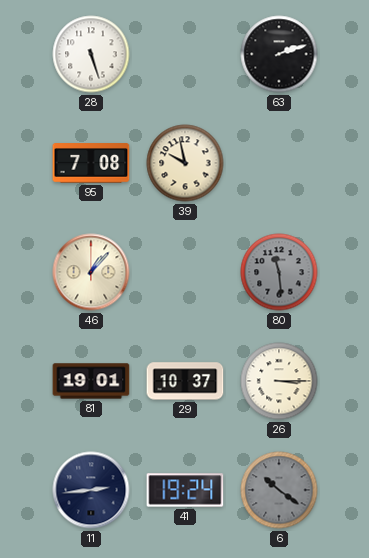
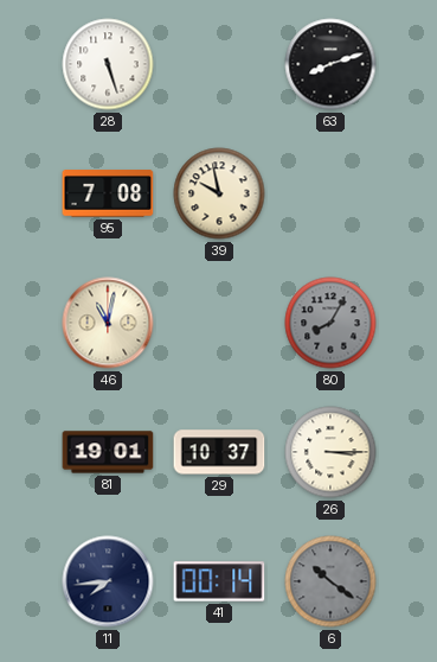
63: 2:12 -> 8:12
46: 1:07 -> 11:02
80: 11:29 -> 8:05
11: 2:44 -> 7:44
41: 19:24 -> 00:14
